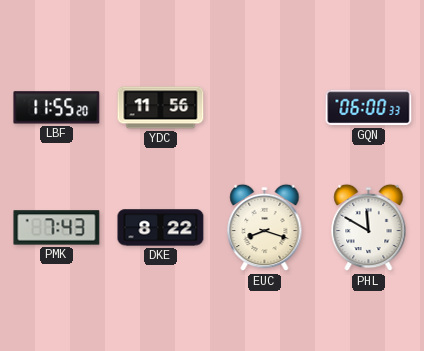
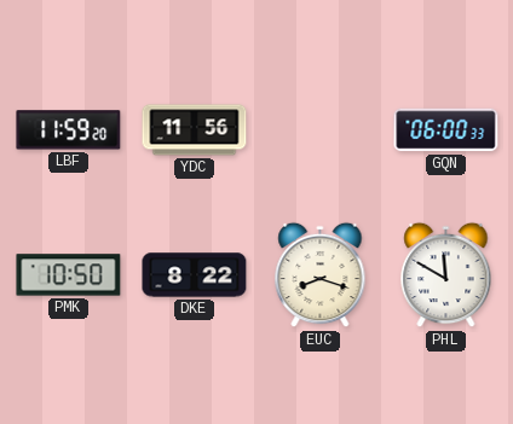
LBF: 11:55 -> 11:59
PMK: 7:43 -> 10:50
